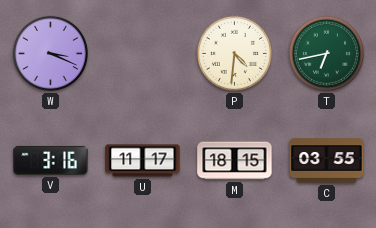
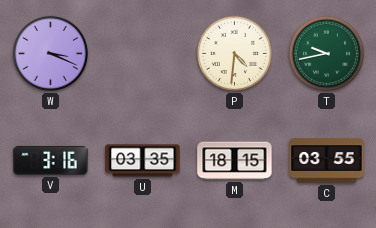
T: 6:43 -> 9:43
U: 11:17 -> 03:35
